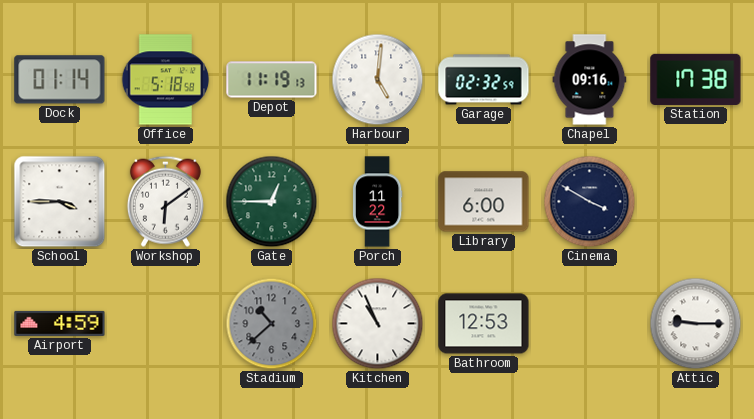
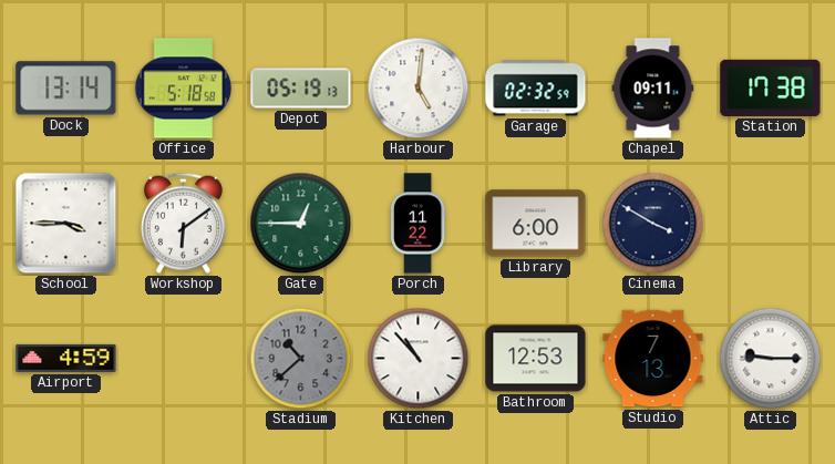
Dock: 01:14 -> 13:14
Depot: 11:19 -> 05:19
Chapel: 09:16 -> 09:11
Kitchen: 10:56 -> 10:53
Studio: none -> 7:13
